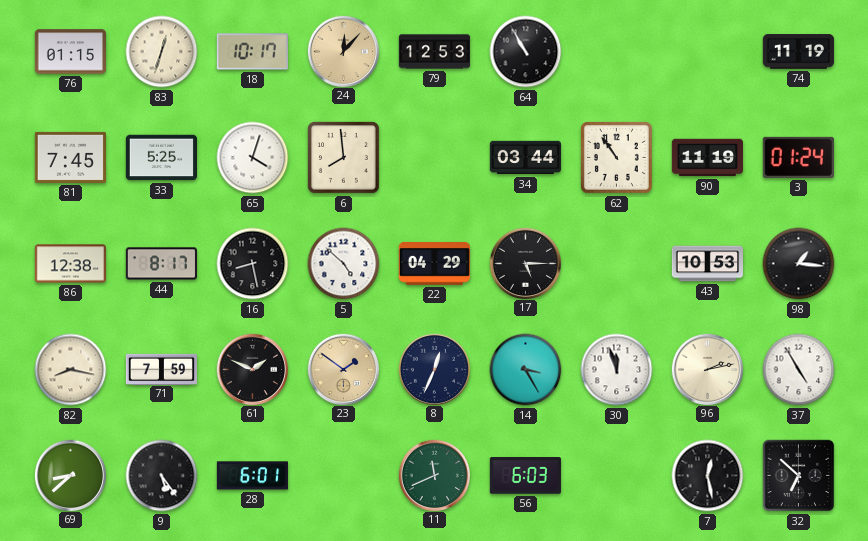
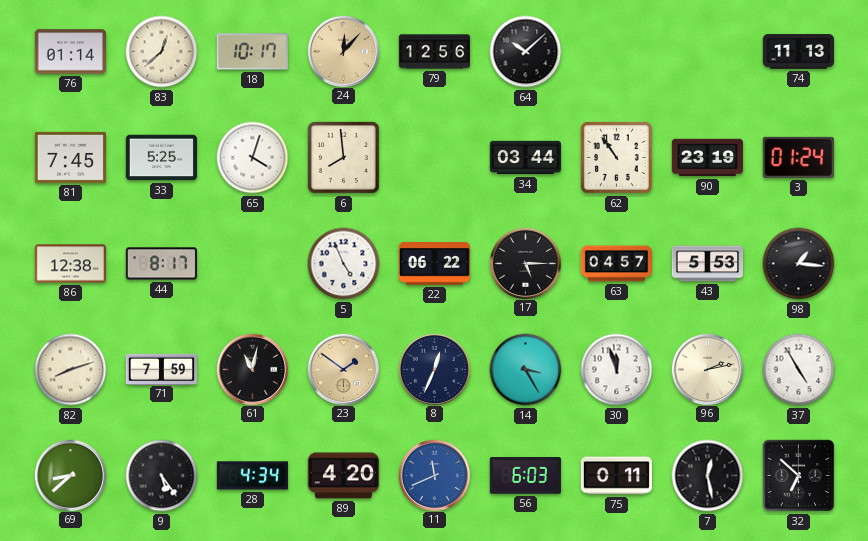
76: 01:15 -> 01:14
83: 12:33 -> 12:38
79: 12:53 -> 12:56
64: 10:55 -> 10:08
74: 11:19 -> 11:13
90: 11:19 -> 23:19
16: 8:28 -> none
5: 4:52 -> 4:56
22: 04:29 -> 06:22
63: none -> 04:57
43: 10:53 -> 5:53
82: 8:17 -> 8:12
61: 1:49 -> 11:02
28: 6:01 -> 4:34
89: none -> 4:20
11 dial: green -> blue
75: none -> 0:11
